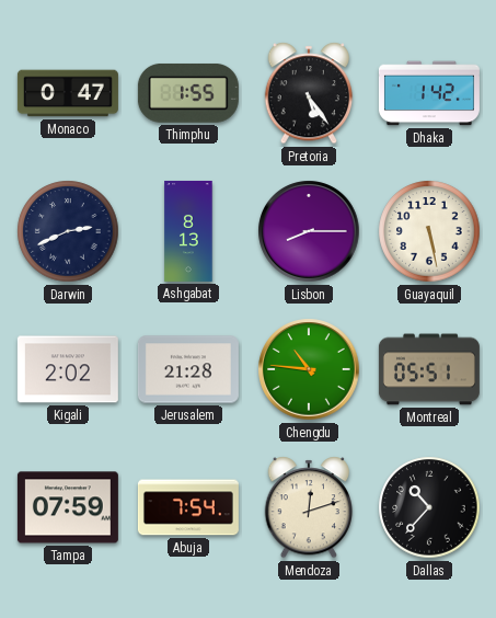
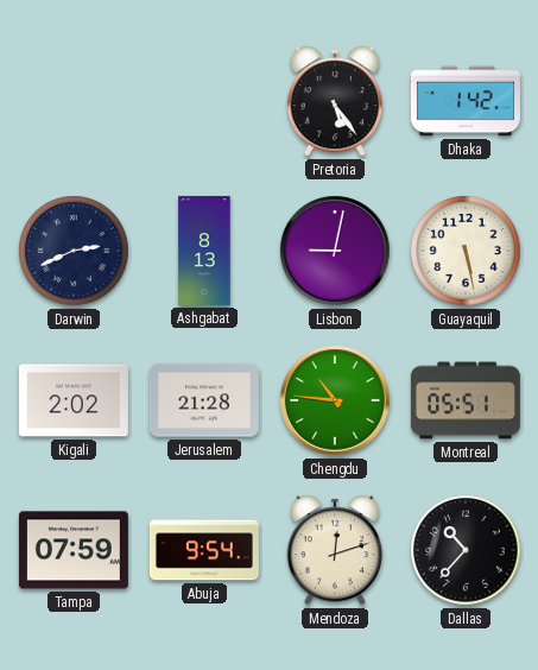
Monaco: 0:47 -> none
Thimphu: 1:55 -> none
Lisbon: 8:15 -> 9:02
Abuja: 7:54 -> 9:54
